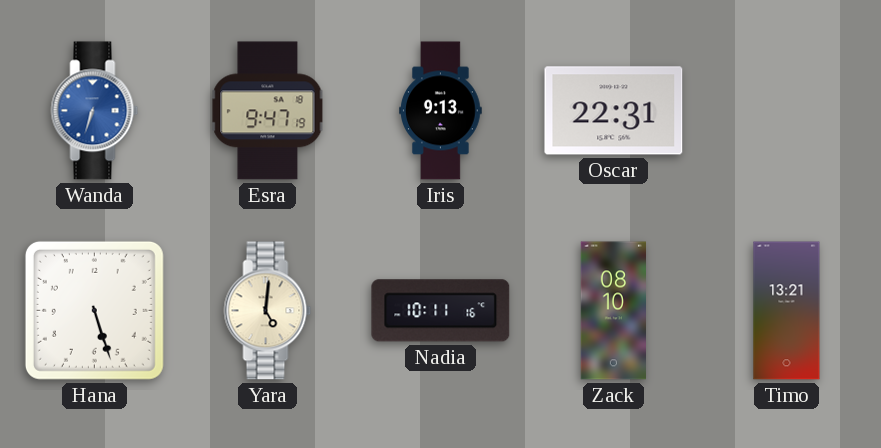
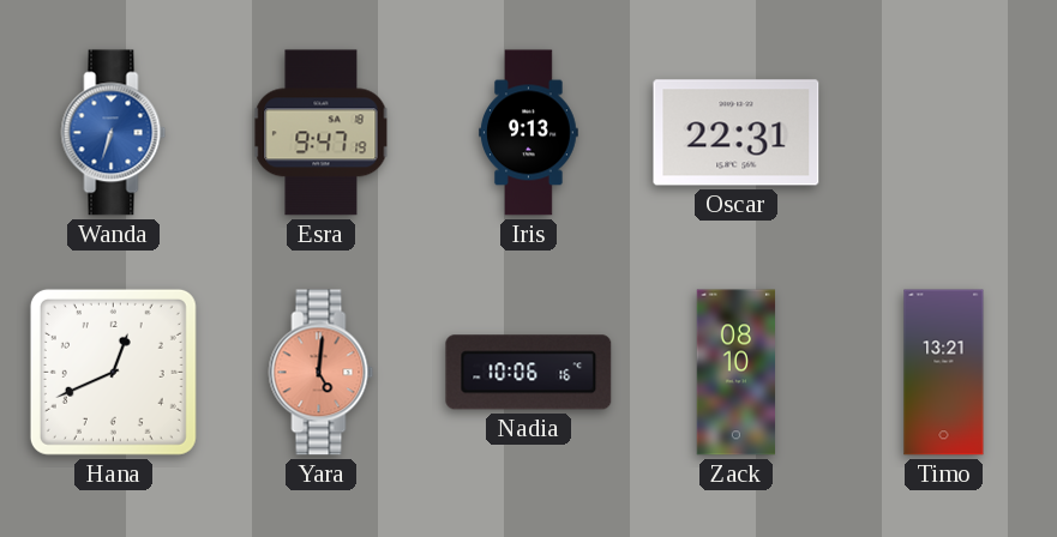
Hana: 5:27 -> 12:41
Yara dial: cream -> salmon
Nadia: 10:11 -> 10:06
